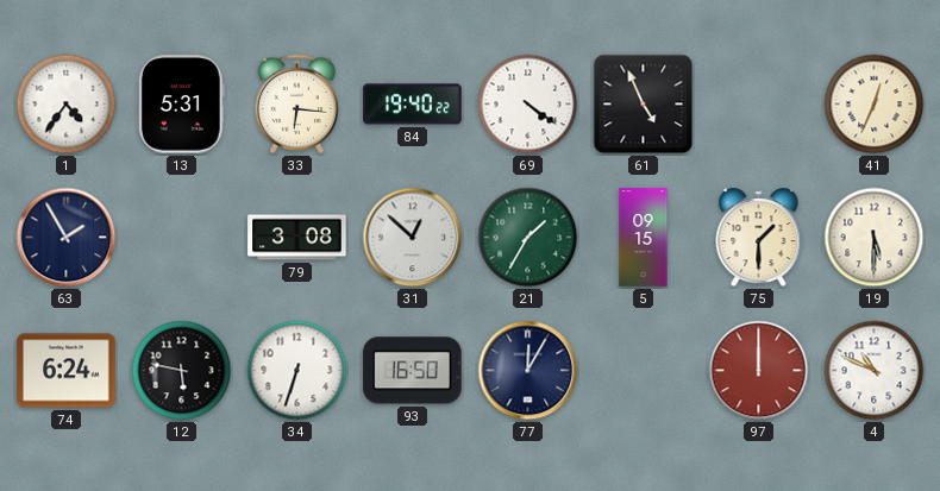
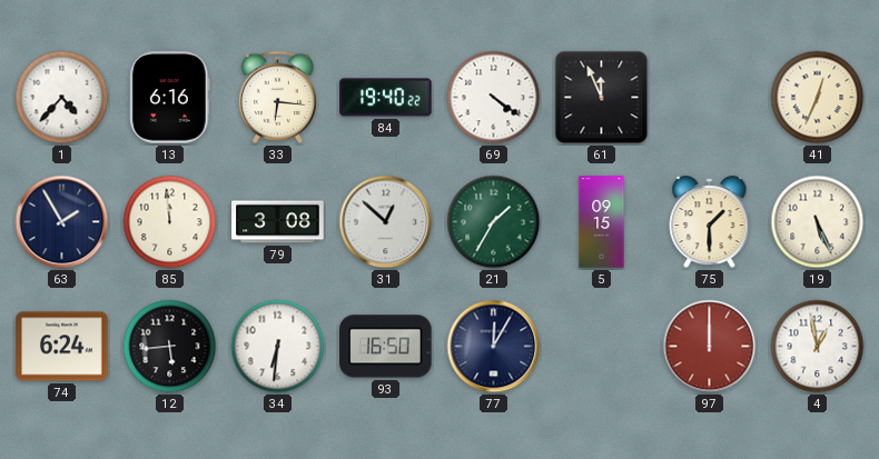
1: 4:36 -> 4:37
13: 5:31 -> 6:16
61: 4:56 -> 11:56
85: none -> 11:59
19: 5:30 -> 5:26
12: 5:47 -> 5:44
34: 6:33 -> 6:31
4: 10:49 -> 12:58
